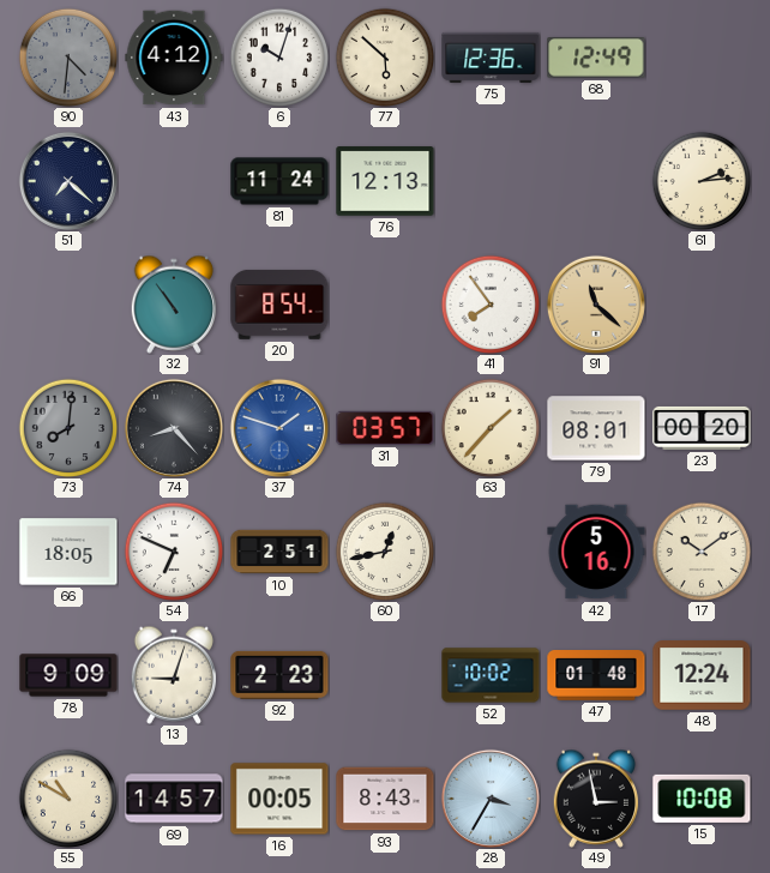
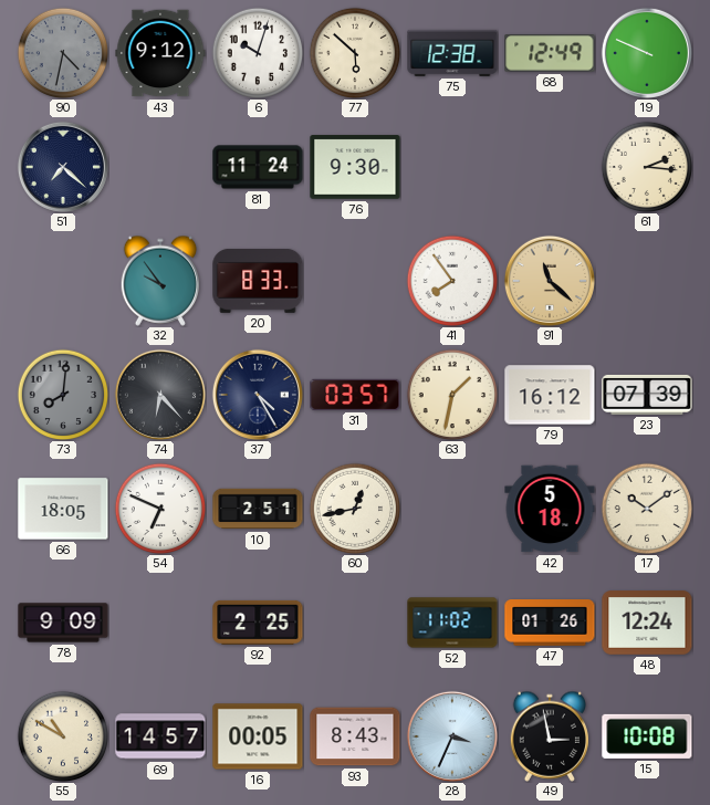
90: 4:31 -> 4:32
43: 4:12 -> 9:12
75: 12:36 -> 12:38
19: none -> 9:49
76: 12:13 -> 9:30
61: 2:14 -> 2:16
32: 10:54 -> 9:54
20: 8:54 -> 8:33
74: 8:23 -> 6:23
37: 1:48 -> 4:25
37 dial: blue -> navy
63: 1:37 -> 1:32
79: 08:01 -> 16:12
23: 00:20 -> 07:39
42: 5:16 -> 5:18
13: 9:03 -> none
92: 2:23 -> 2:25
52: 10:02 -> 11:02
47: 01:48 -> 01:26
28: 3:35 -> 3:34
